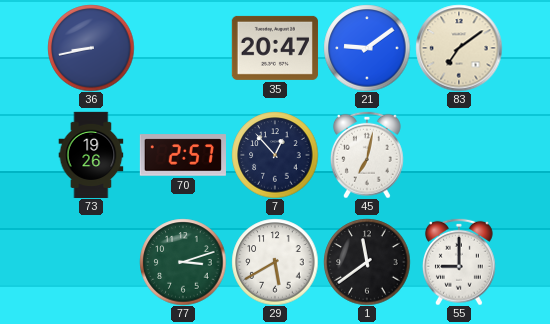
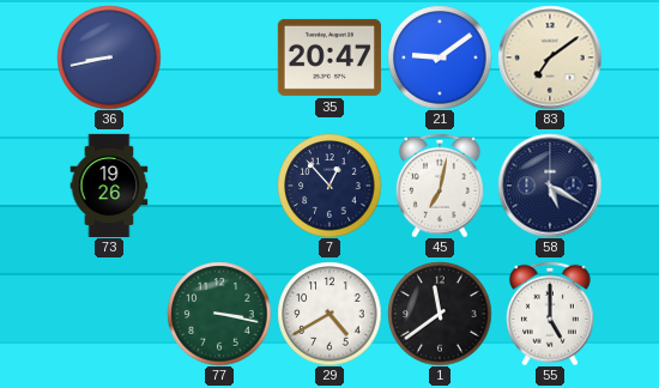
70: 2:57 -> none
58: none -> 5:20
77: 3:12 -> 3:17
29: 5:40 -> 4:40
55: 9:00 -> 5:00
